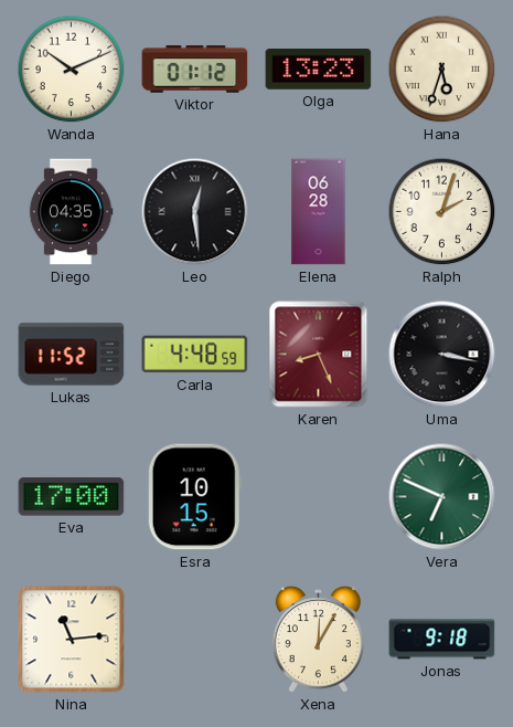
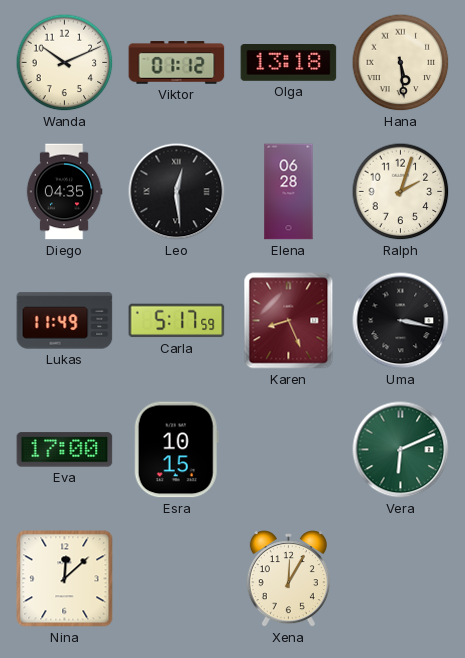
Olga: 13:23 -> 13:18
Hana: 5:33 -> 5:29
Lukas: 11:52 -> 11:49
Carla: 4:48 -> 5:17
Vera: 6:49 -> 6:11
Nina: 11:14 -> 12:08
Jonas: 9:18 -> none
